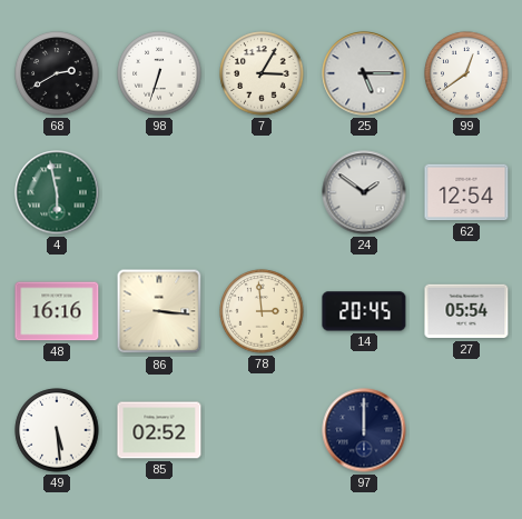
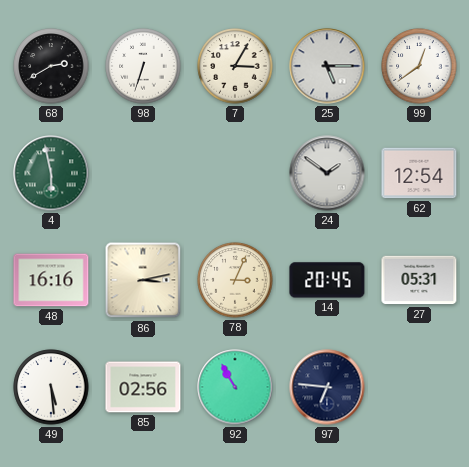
86: 3:16 -> 3:13
78: 2:59 -> 3:04
27: 05:54 -> 05:31
85: 02:52 -> 02:56
92: none -> 10:55
97: 12:00 -> 6:46
